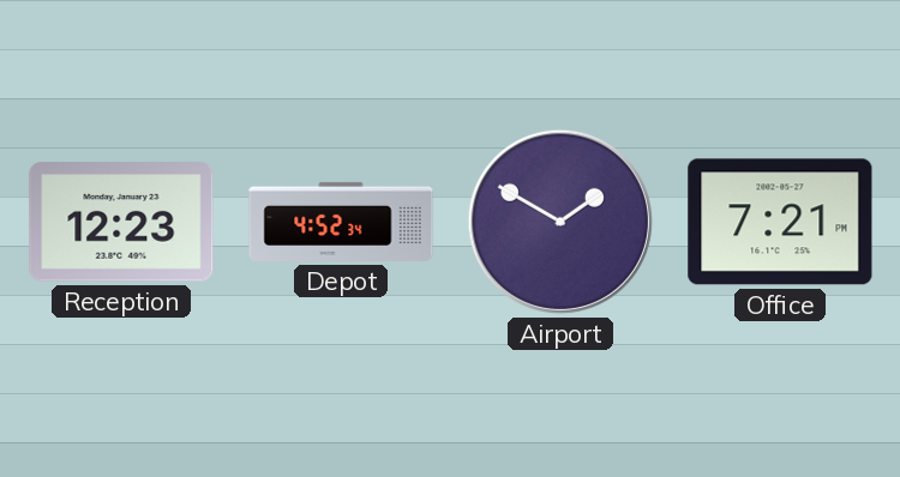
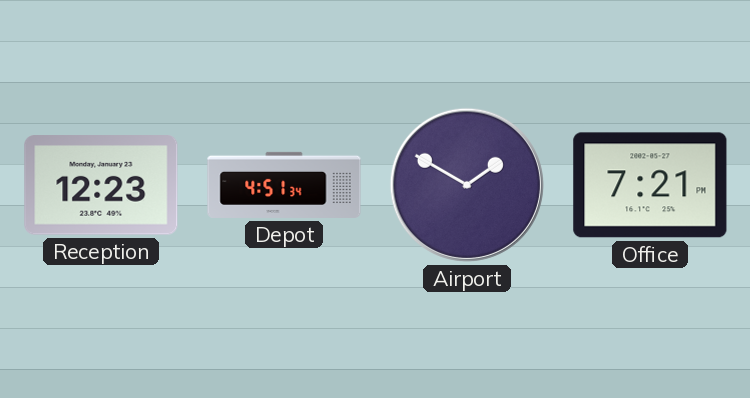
Depot: 4:52 -> 4:51
